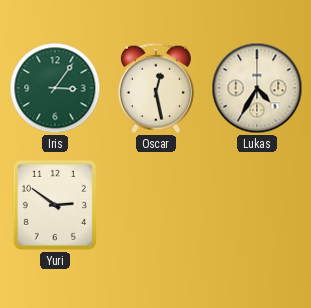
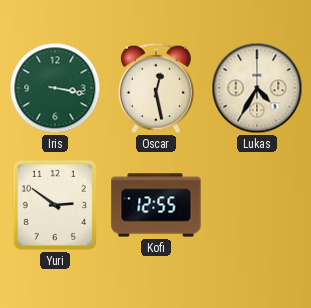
Iris: 3:06 -> 3:17
Kofi: none -> 12:55
